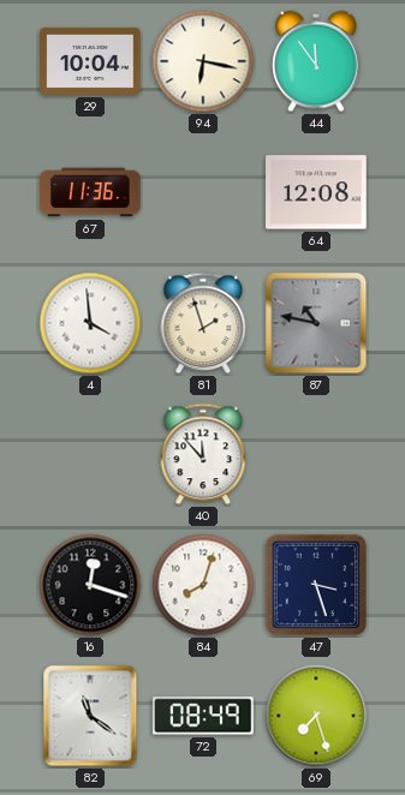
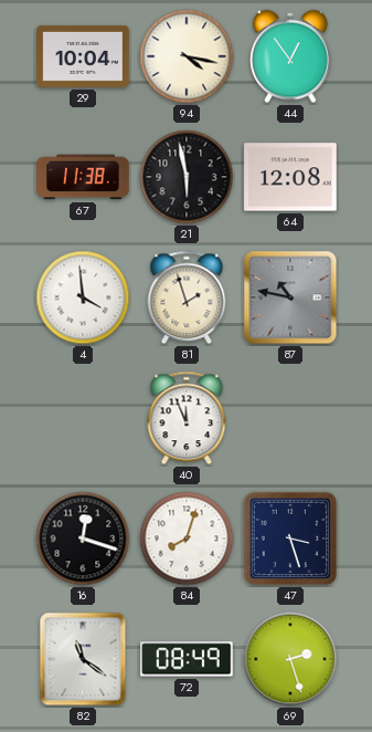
94: 6:17 -> 4:17
44: 11:54 -> 12:54
67: 11:36 -> 11:38
21: none -> 5:58
40: 11:53 -> 11:56
69: 7:27 -> 2:27
